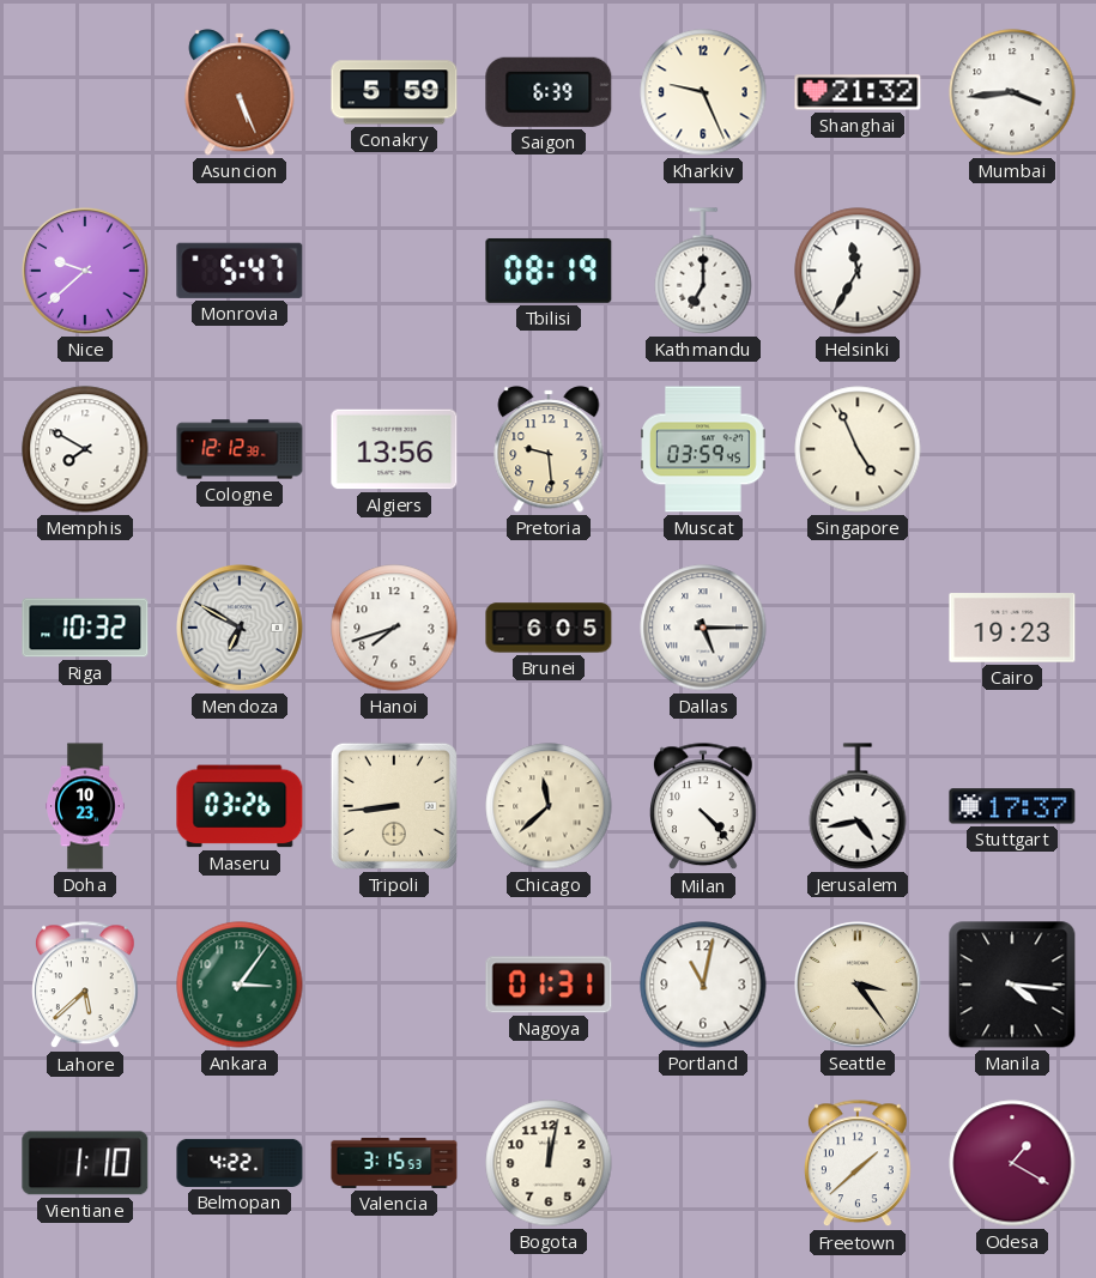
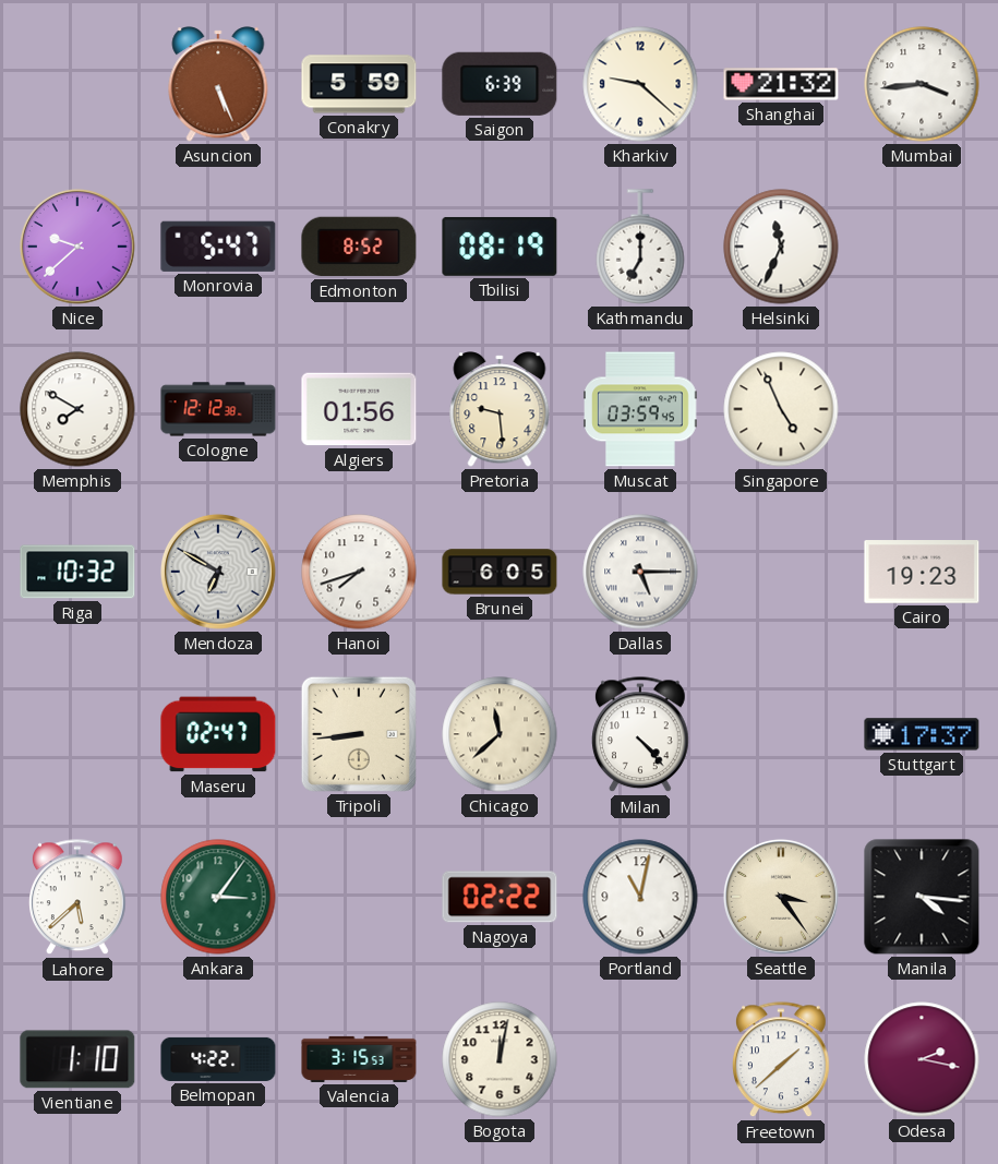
Kharkiv: 9:26 -> 9:22
Edmonton: none -> 8:52
Helsinki: 11:35 -> 11:34
Algiers: 13:56 -> 01:56
Doha: 10:23 -> none
Maseru: 03:26 -> 02:47
Jerusalem: 4:43 -> none
Nagoya: 01:31 -> 02:22
Odesa: 1:20 -> 2:17
